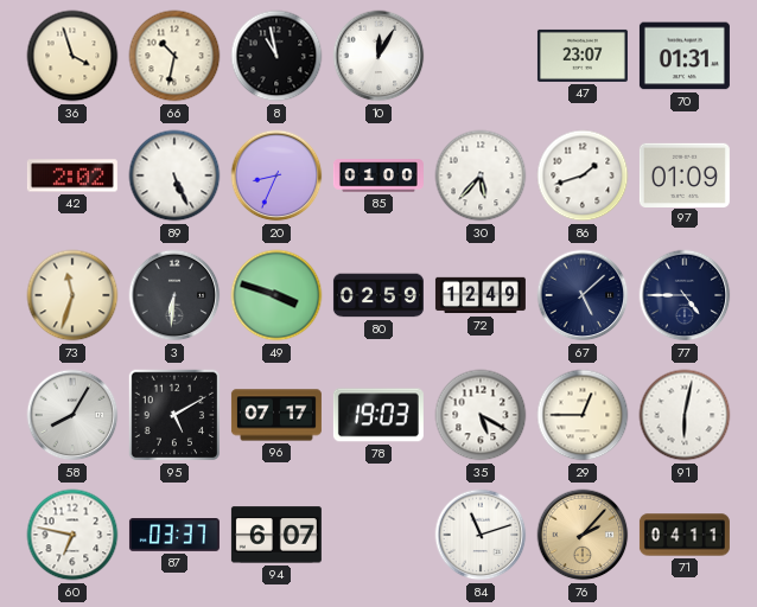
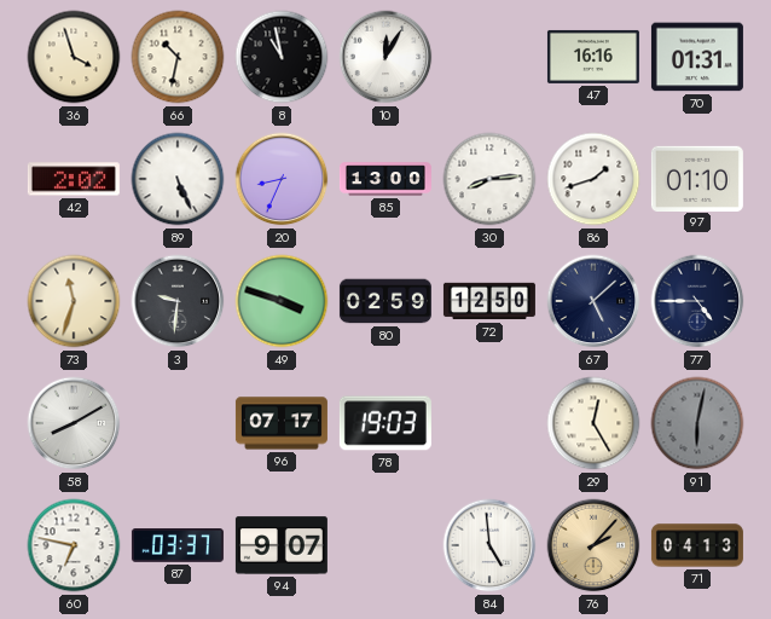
47: 23:07 -> 16:16
85: 01:00 -> 13:00
30: 5:37 -> 8:14
97: 01:09 -> 01:10
3: 6:31 -> 9:31
72: 12:49 -> 12:50
58: 8:05 -> 8:10
95: 5:10 -> none
35: 5:20 -> none
29: 12:45 -> 12:25
91 dial: white -> grey
94: 6:07 -> 9:07
84: 11:12 -> 4:59
71: 04:11 -> 04:13
